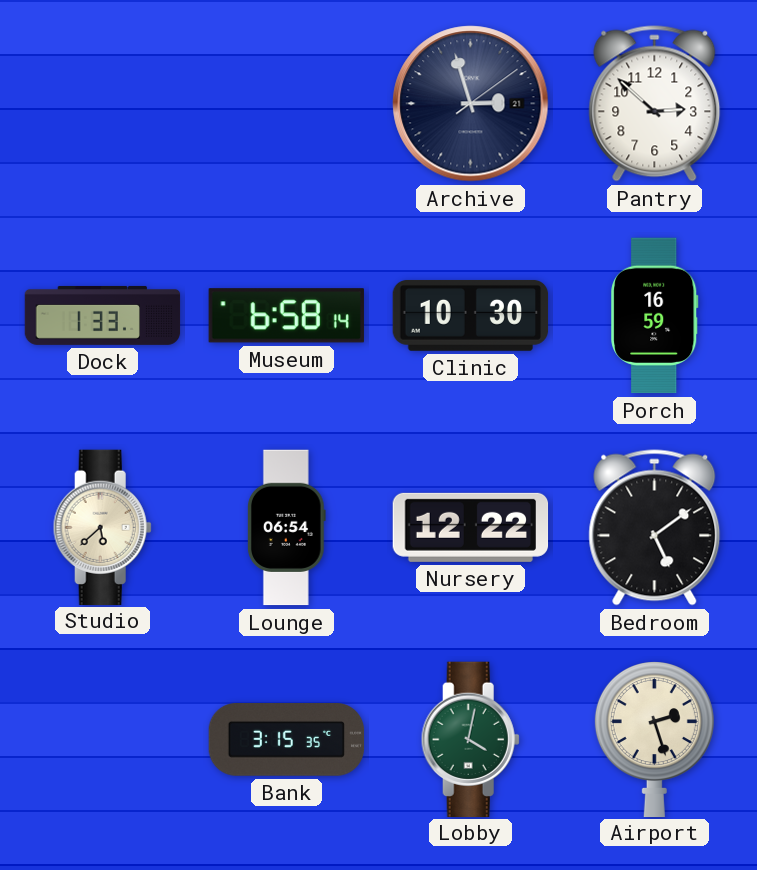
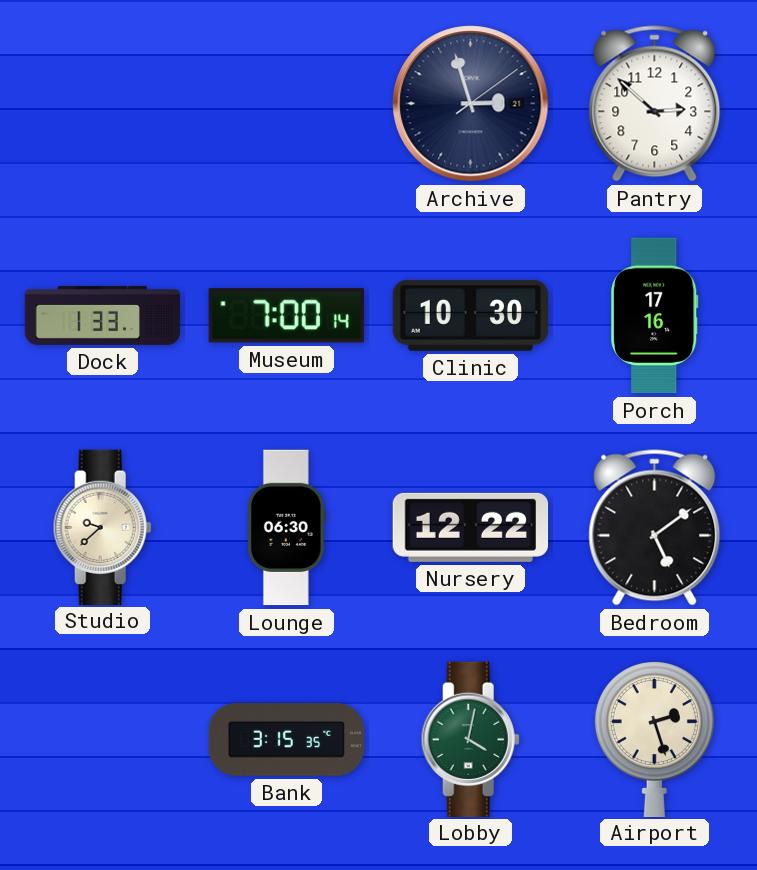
Museum: 6:58 -> 7:00
Porch: 16:59 -> 17:16
Studio: 5:38 -> 9:38
Lounge: 06:54 -> 06:30
